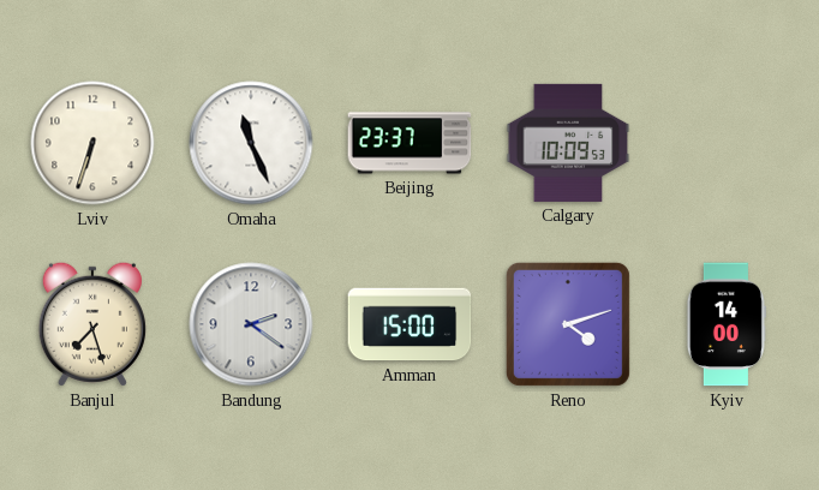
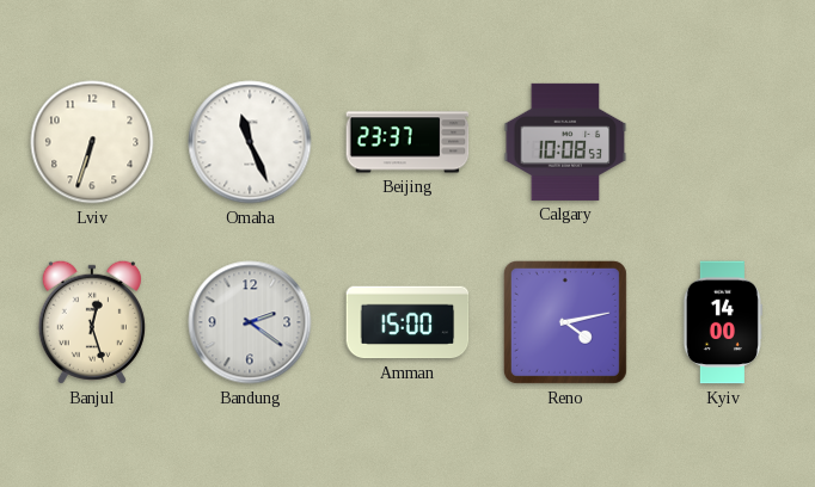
Calgary: 10:09 -> 10:08
Banjul: 7:27 -> 12:27
Reno: 4:12 -> 4:13
